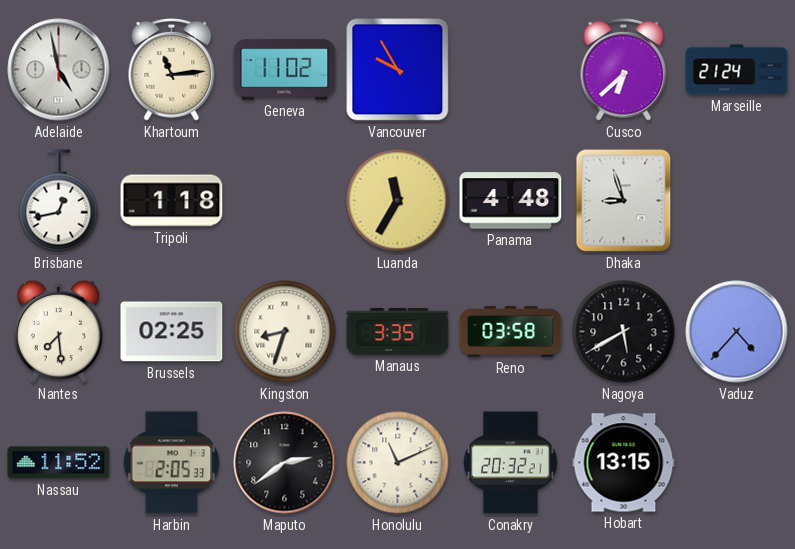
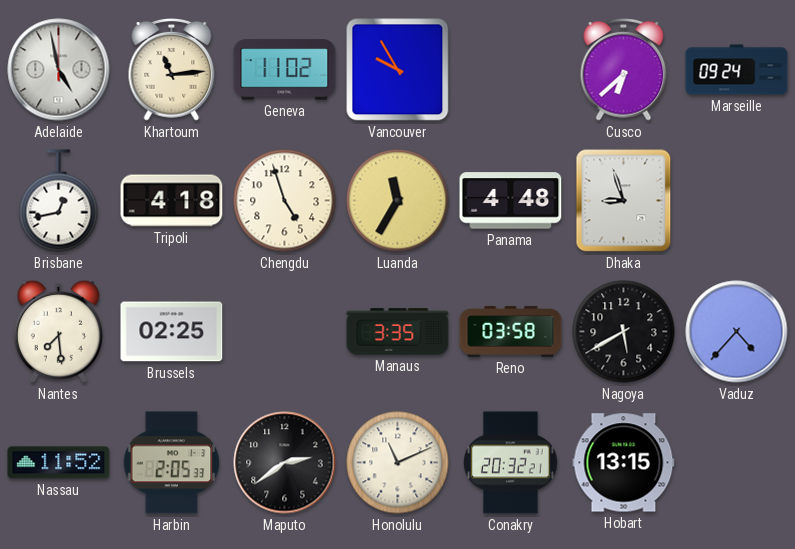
Marseille: 21:24 -> 09:24
Tripoli: 1:18 -> 4:18
Chengdu: none -> 4:57
Kingston: 8:33 -> none
